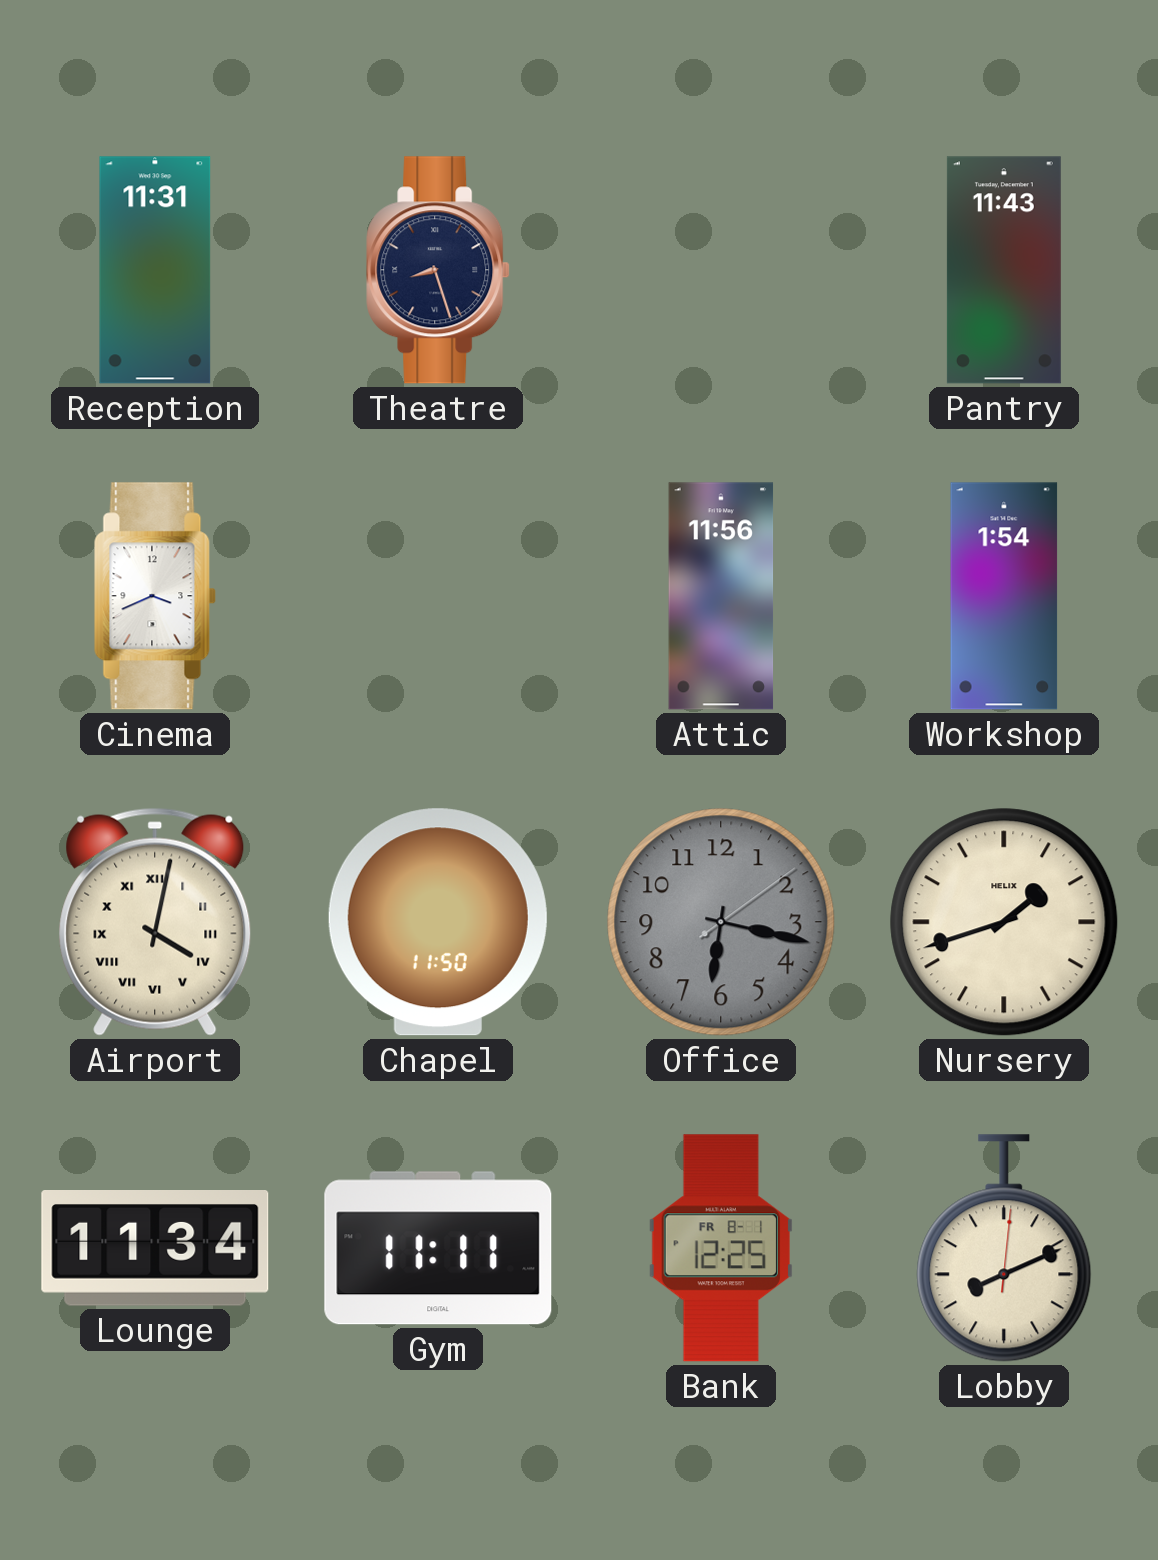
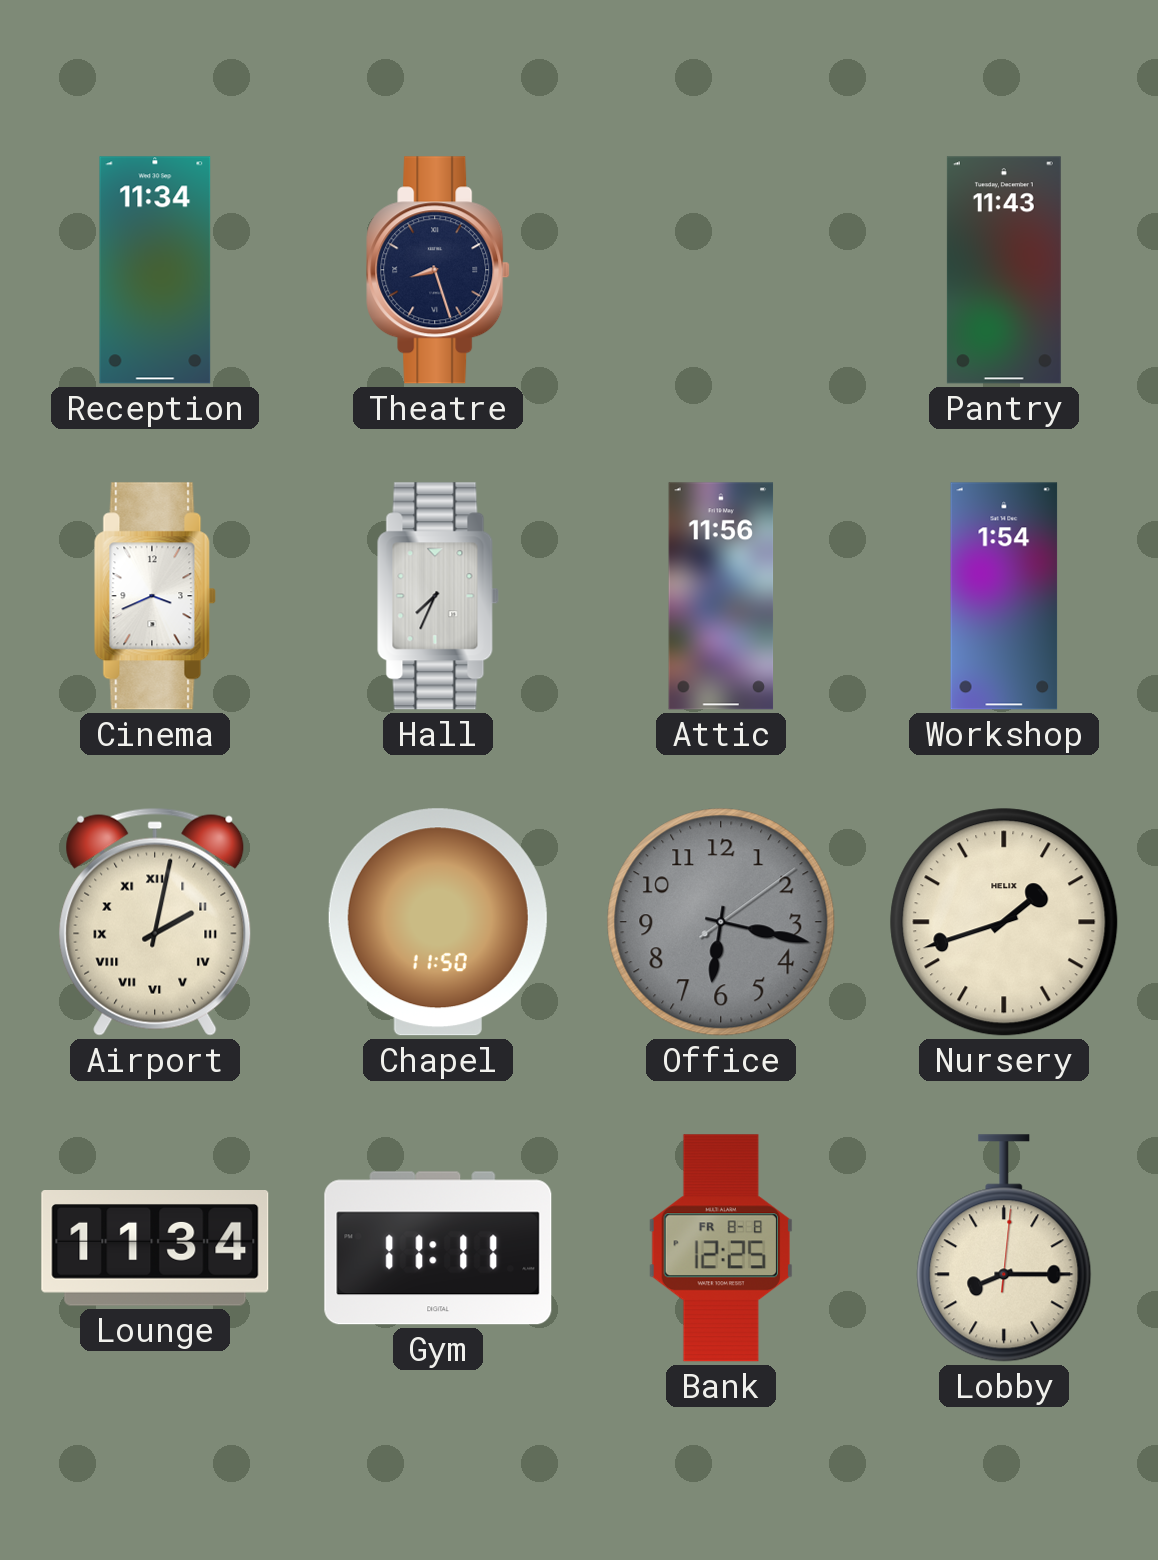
Reception: 11:31 -> 11:34
Hall: none -> 7:34
Airport: 4:02 -> 2:02
Bank date: FR 8-1 -> FR 8-8
Lobby: 8:11 -> 8:15
